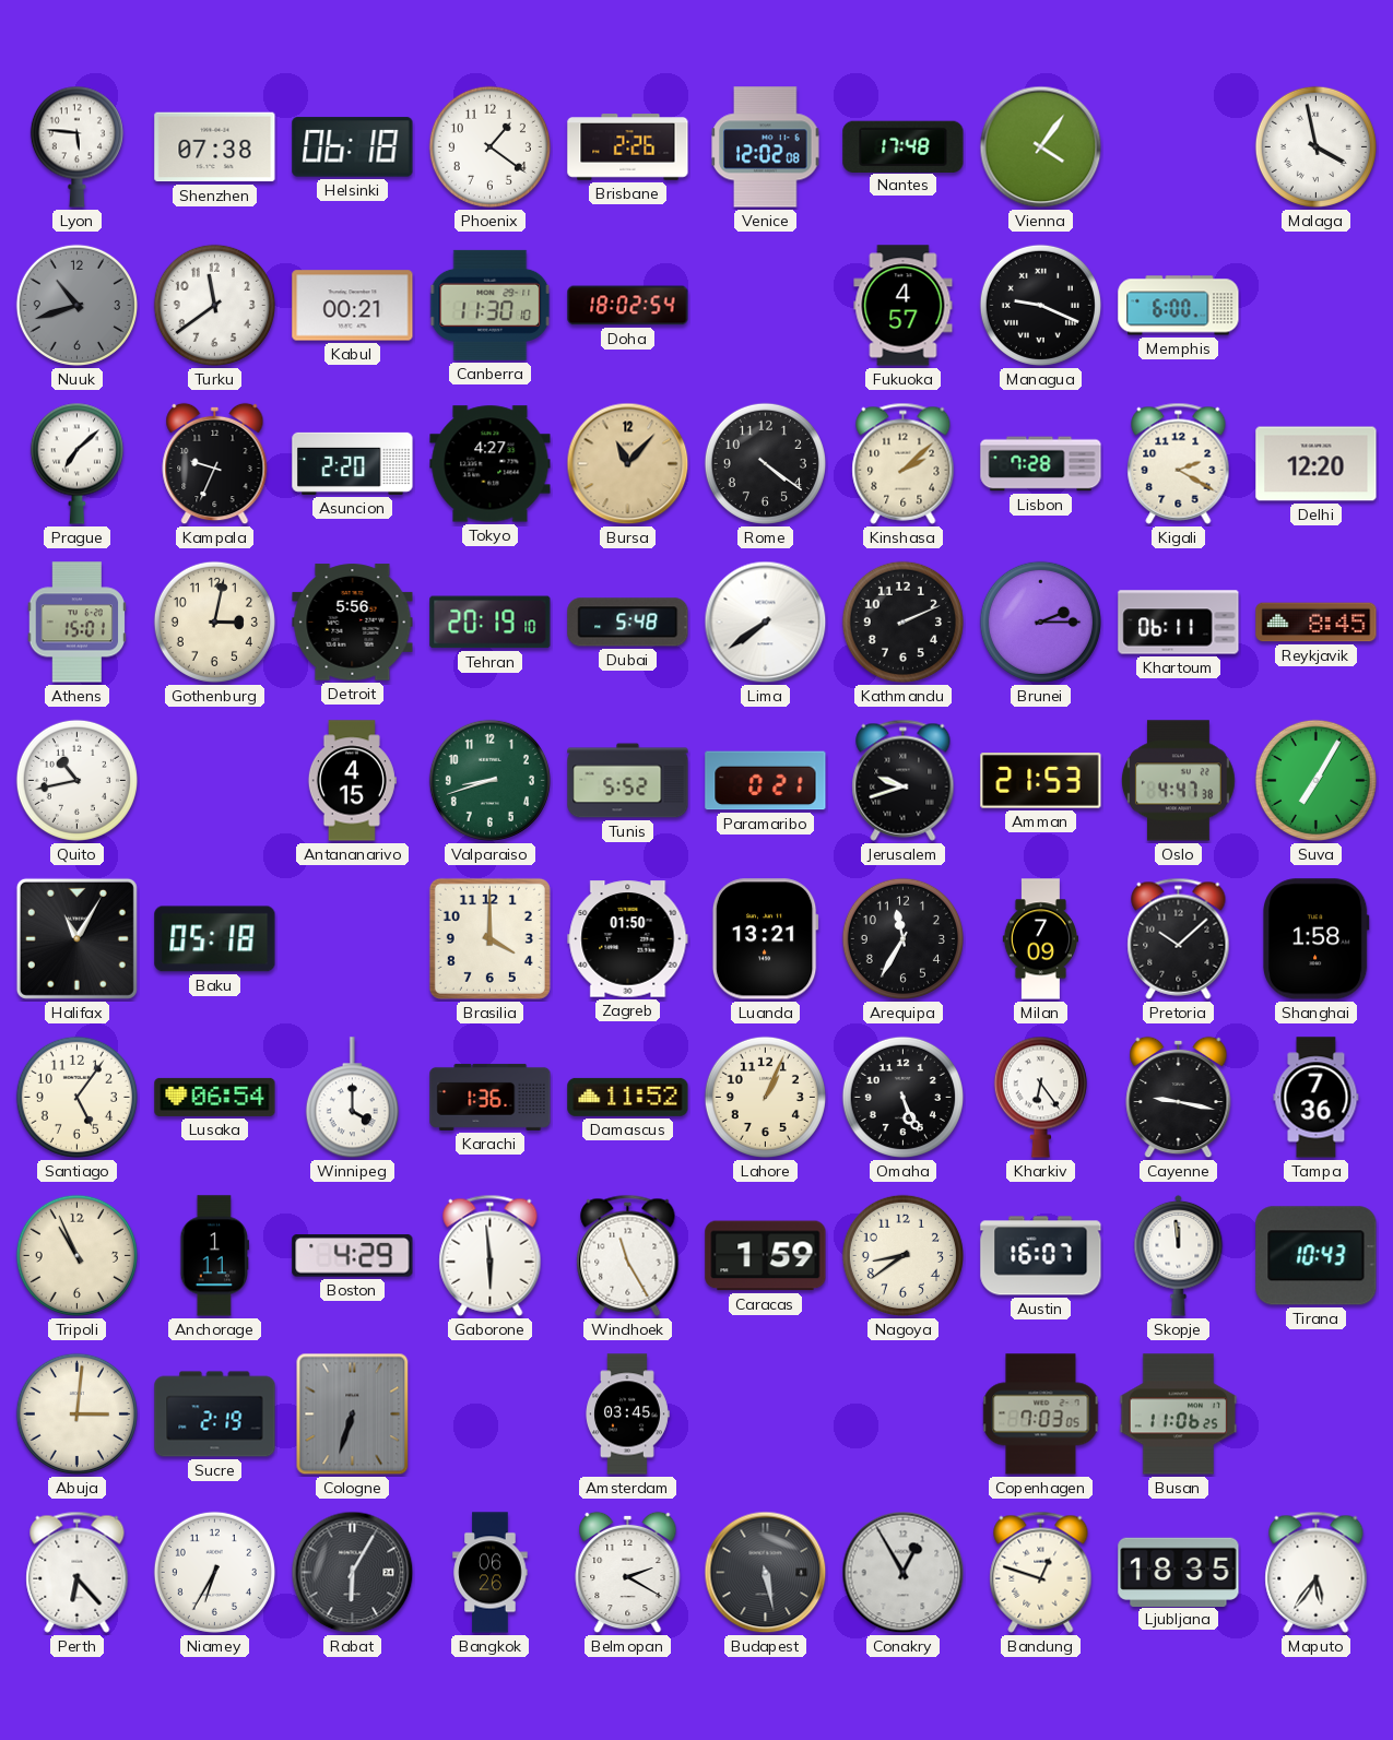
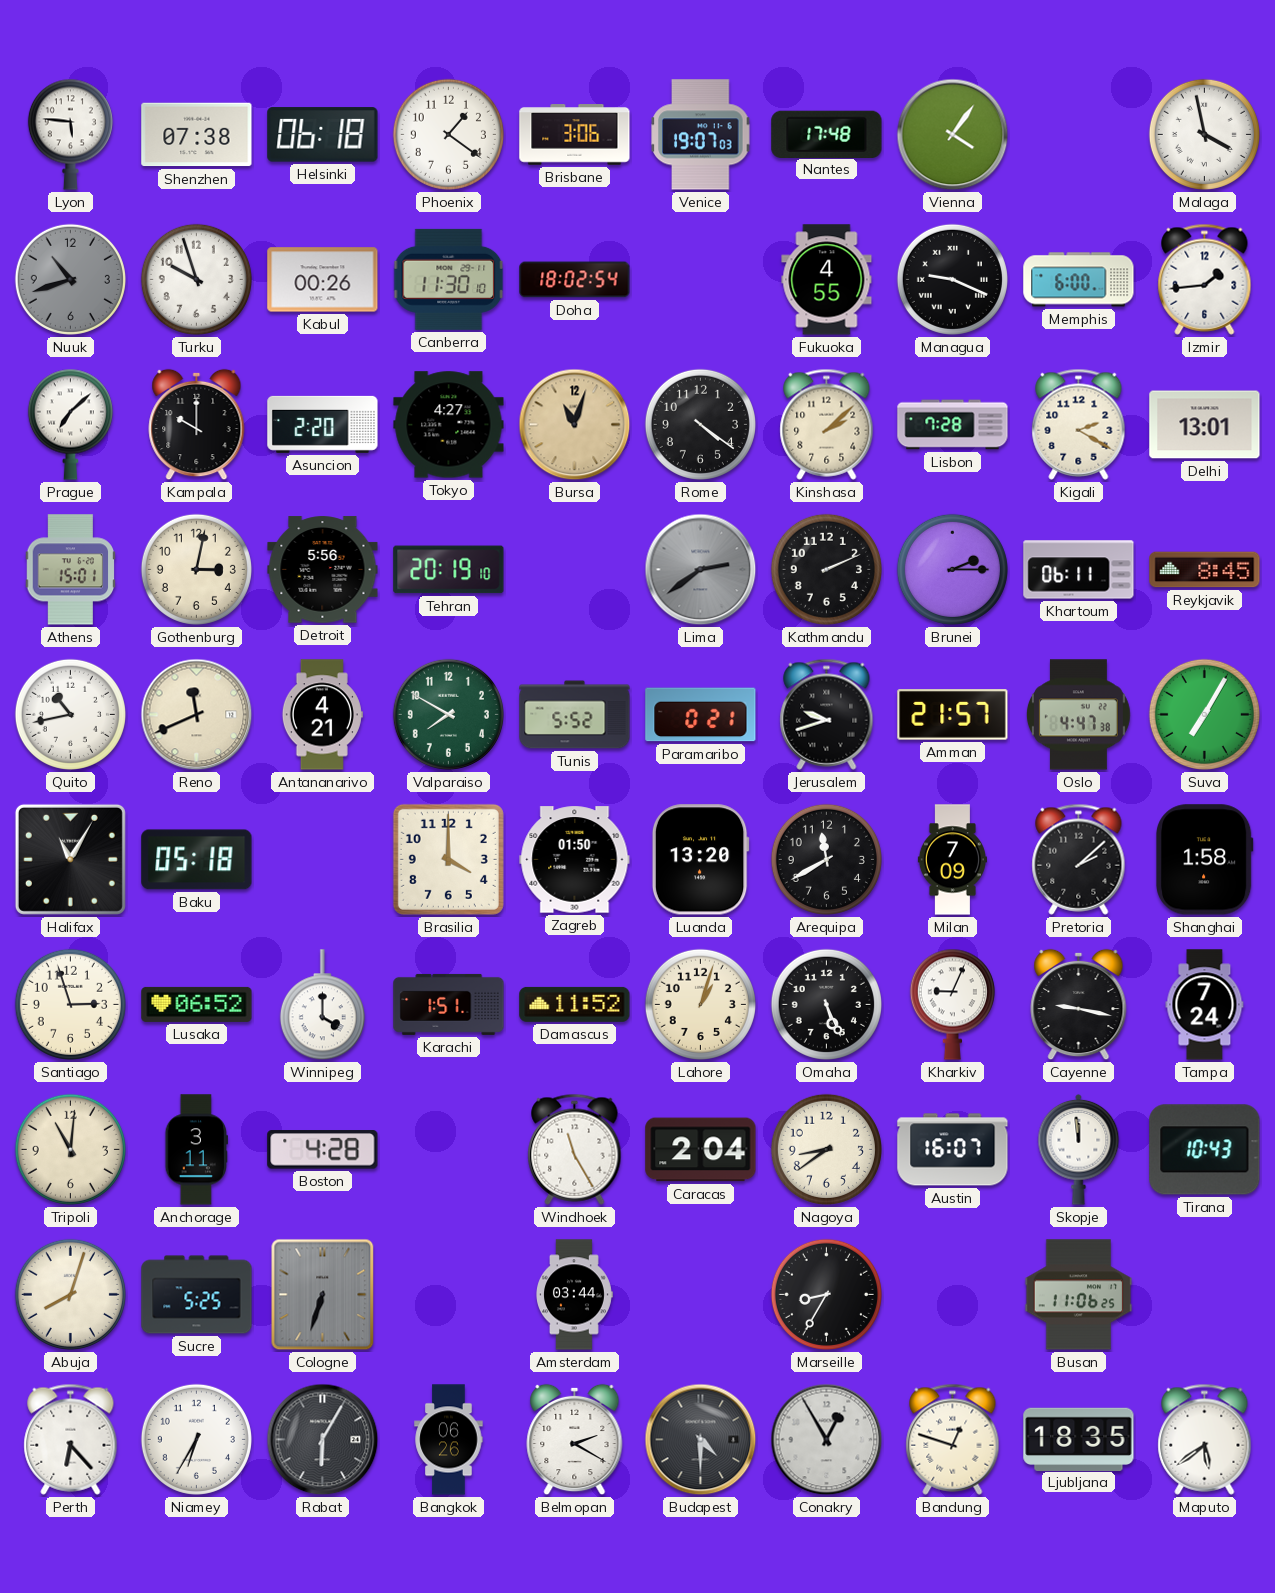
Brisbane: 2:26 -> 3:06
Venice: 12:02 -> 19:07
Turku: 11:39 -> 9:57
Kabul: 00:21 -> 00:26
Fukuoka: 4:57 -> 4:55
Izmir: none -> 1:44
Kampala: 9:34 -> 10:00
Bursa: 11:07 -> 11:03
Delhi: 12:20 -> 13:01
Dubai: 5:48 -> none
Lima: 7:39 -> 2:39
Lima dial: white -> grey
Reno: none -> 11:41
Antananarivo: 4:15 -> 4:21
Valparaiso: 8:42 -> 7:50
Amman: 21:53 -> 21:57
Luanda: 13:21 -> 13:20
Arequipa: 11:35 -> 11:40
Pretoria: 10:08 -> 2:08
Santiago: 5:06 -> 2:57
Lusaka: 06:54 -> 06:52
Karachi: 1:36 -> 1:51
Lahore: 1:04 -> 1:03
Kharkiv: 6:24 -> 9:04
Tampa: 7:36 -> 7:24
Tripoli: 10:56 -> 11:01
Anchorage: 1:11 -> 3:11
Boston: 4:29 -> 4:28
Gaborone: 5:59 -> none
Caracas: 1:59 -> 2:04
Abuja: 3:01 -> 8:03
Sucre: 2:19 -> 5:25
Amsterdam: 03:45 -> 03:44
Marseille: none -> 8:35
Copenhagen: 7:03 -> none
Budapest: 5:28 -> 4:30
Maputo: 5:36 -> 5:39
